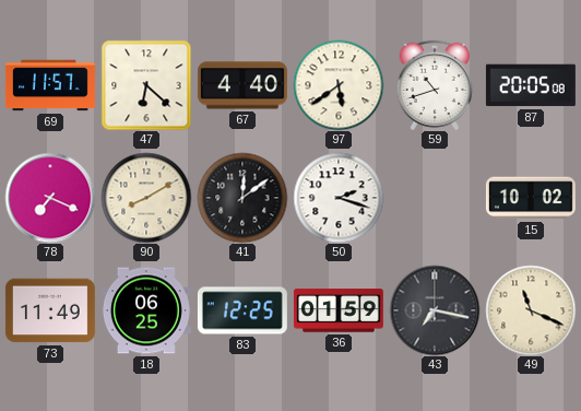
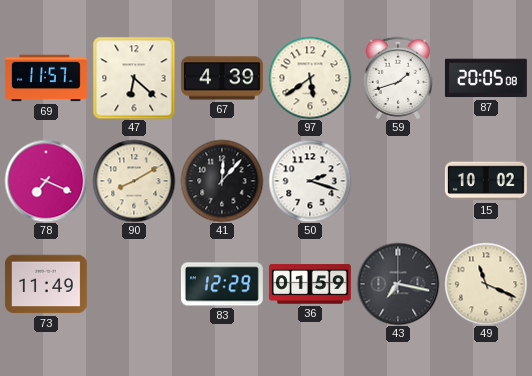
67: 4:40 -> 4:39
59: 10:42 -> 1:42
41: 12:09 -> 12:07
18: 06:25 -> none
83: 12:25 -> 12:29
